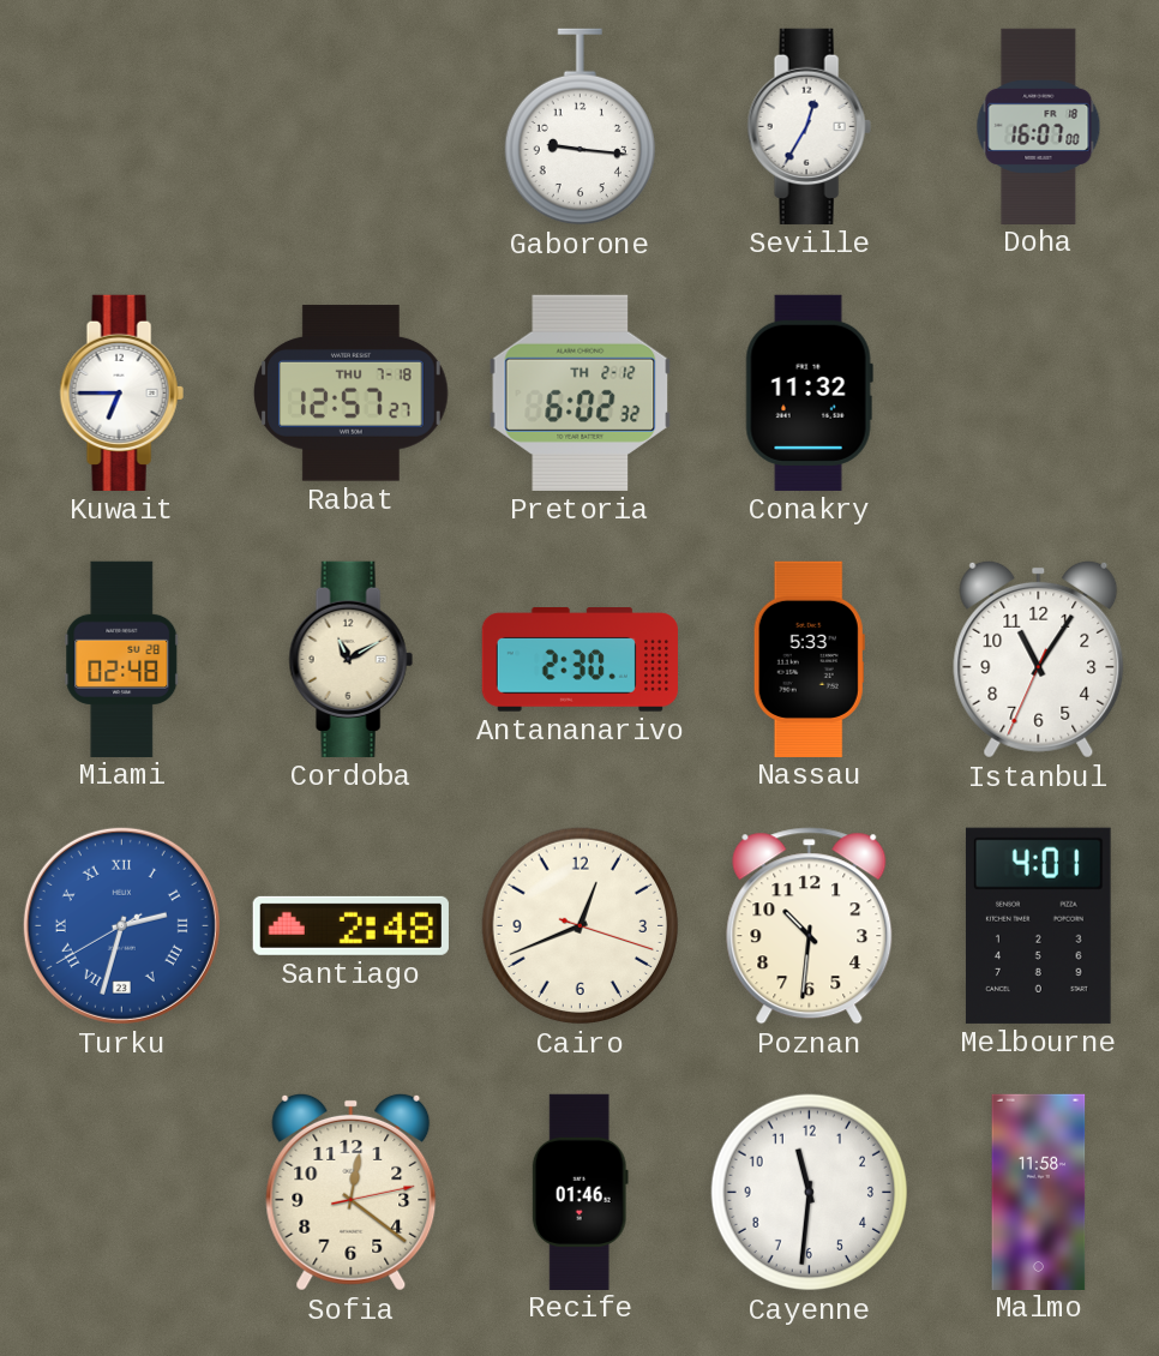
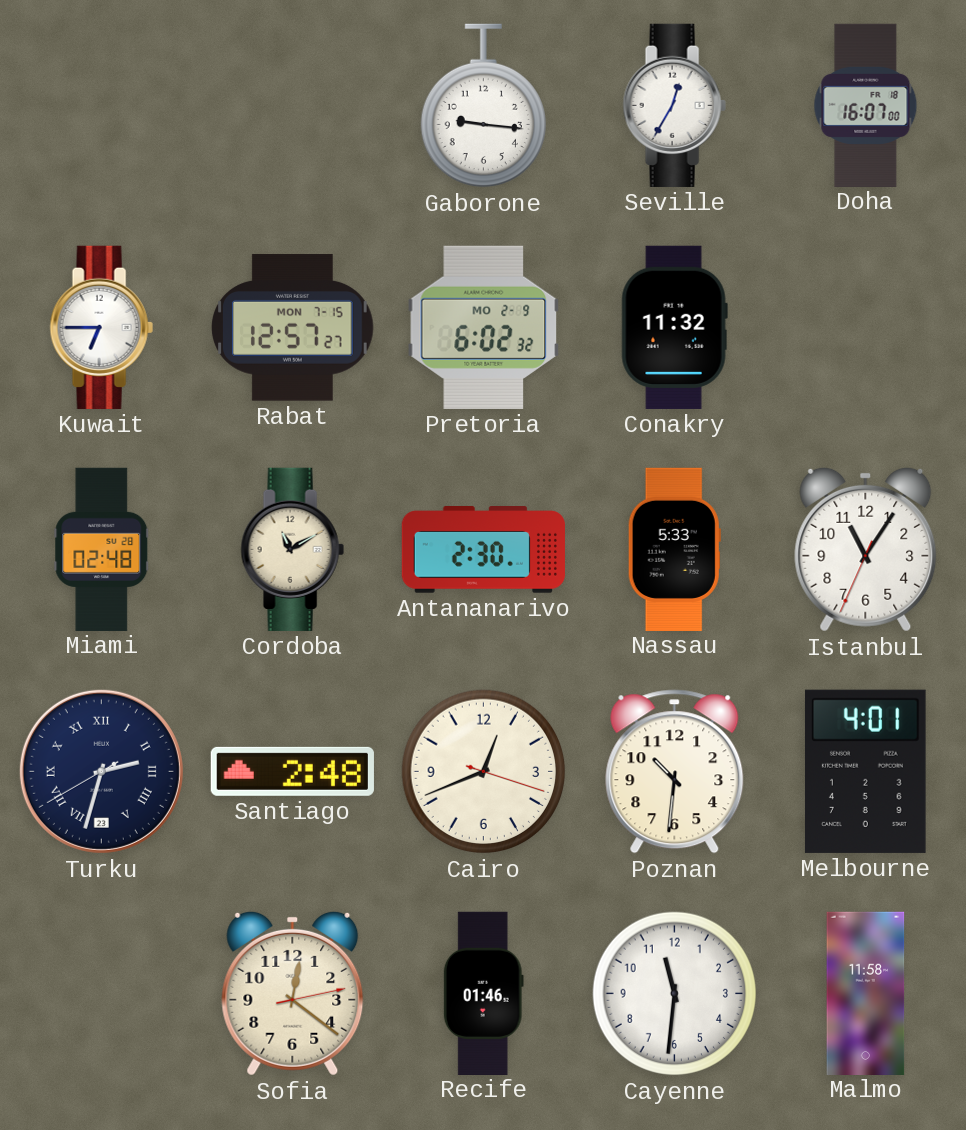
Rabat date: THU 7-18 -> MON 7-15
Pretoria date: TH 2-12 -> MO 2-9
Turku dial: blue -> navy
